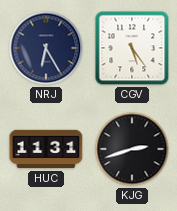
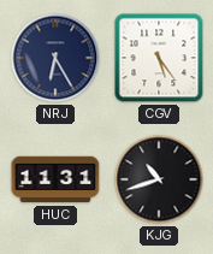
KJG: 2:42 -> 10:42
